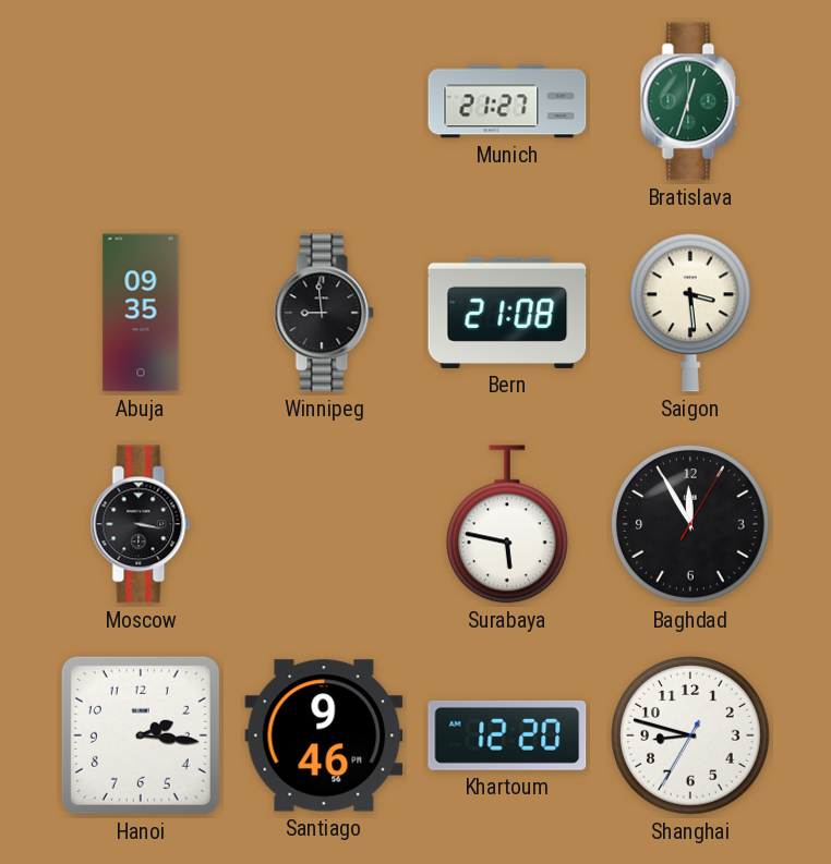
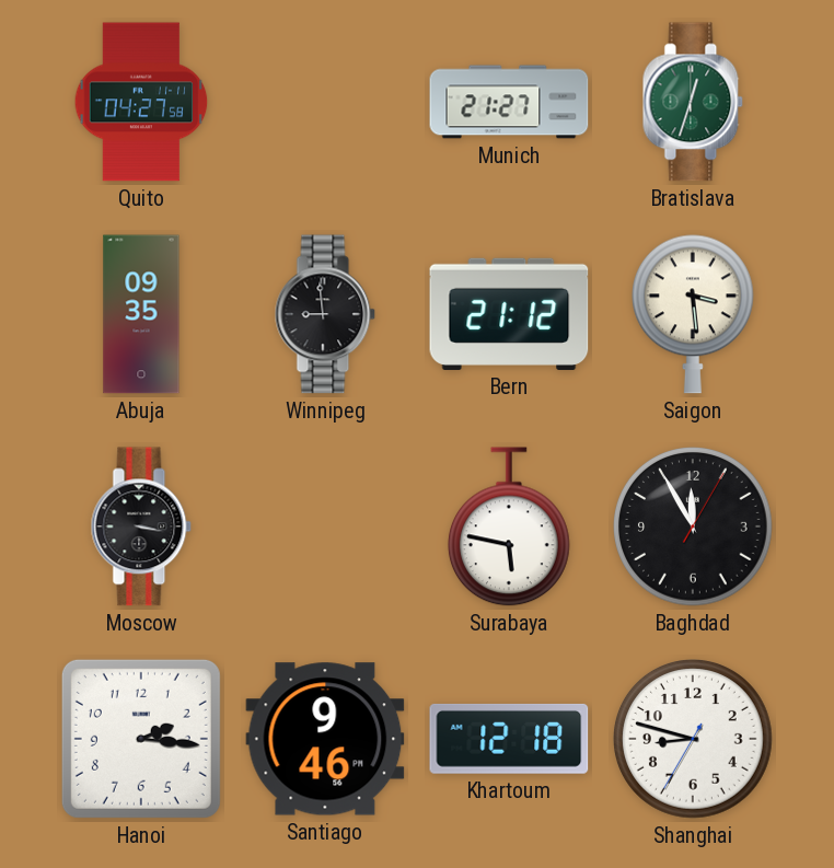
Quito: none -> 04:27
Bern: 21:08 -> 21:12
Khartoum: 12:20 -> 12:18
